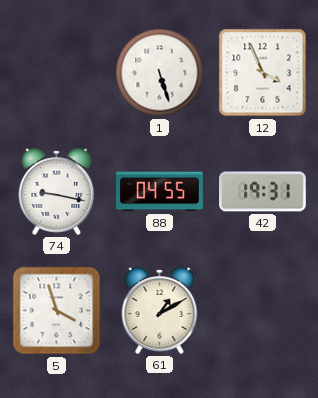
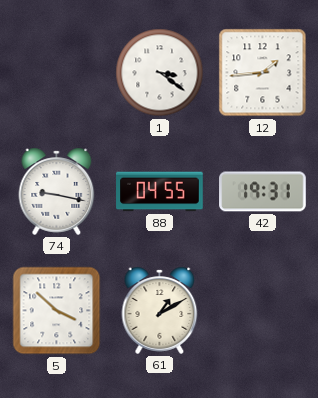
1: 5:27 -> 3:21
12: 3:56 -> 1:44
5: 3:57 -> 3:52
